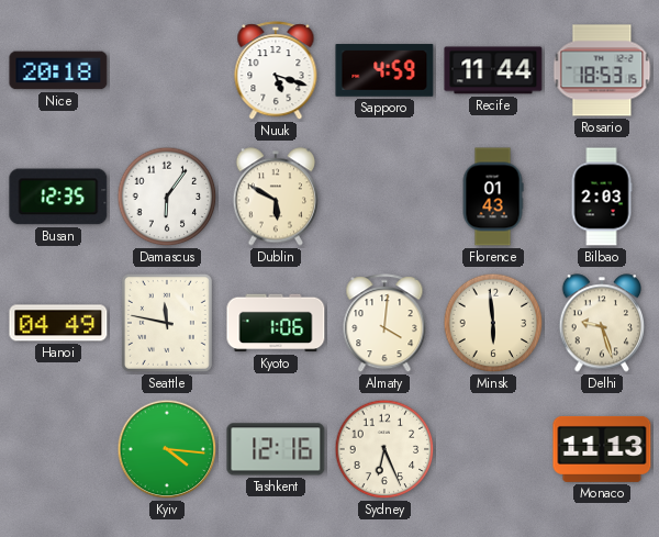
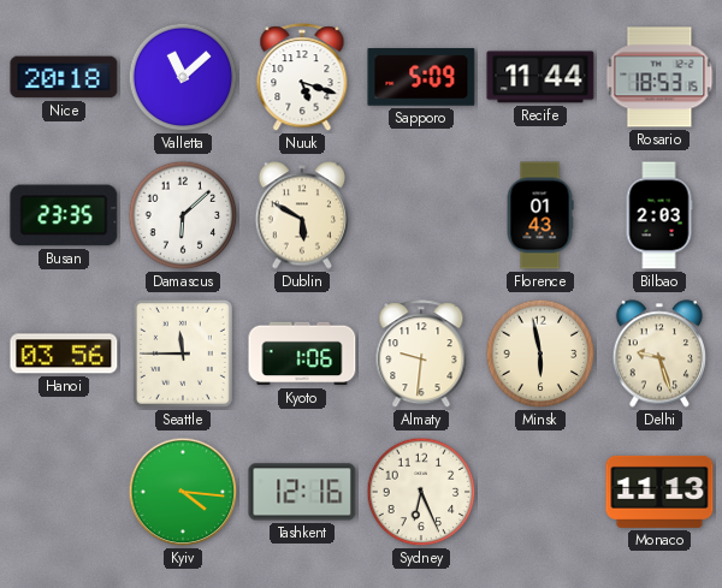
Valletta: none -> 11:08
Sapporo: 4:59 -> 5:09
Busan: 12:35 -> 23:35
Damascus: 6:06 -> 6:08
Hanoi: 04:49 -> 03:56
Seattle: 11:47 -> 11:45
Almaty: 4:01 -> 9:31
Minsk: 5:59 -> 5:58
